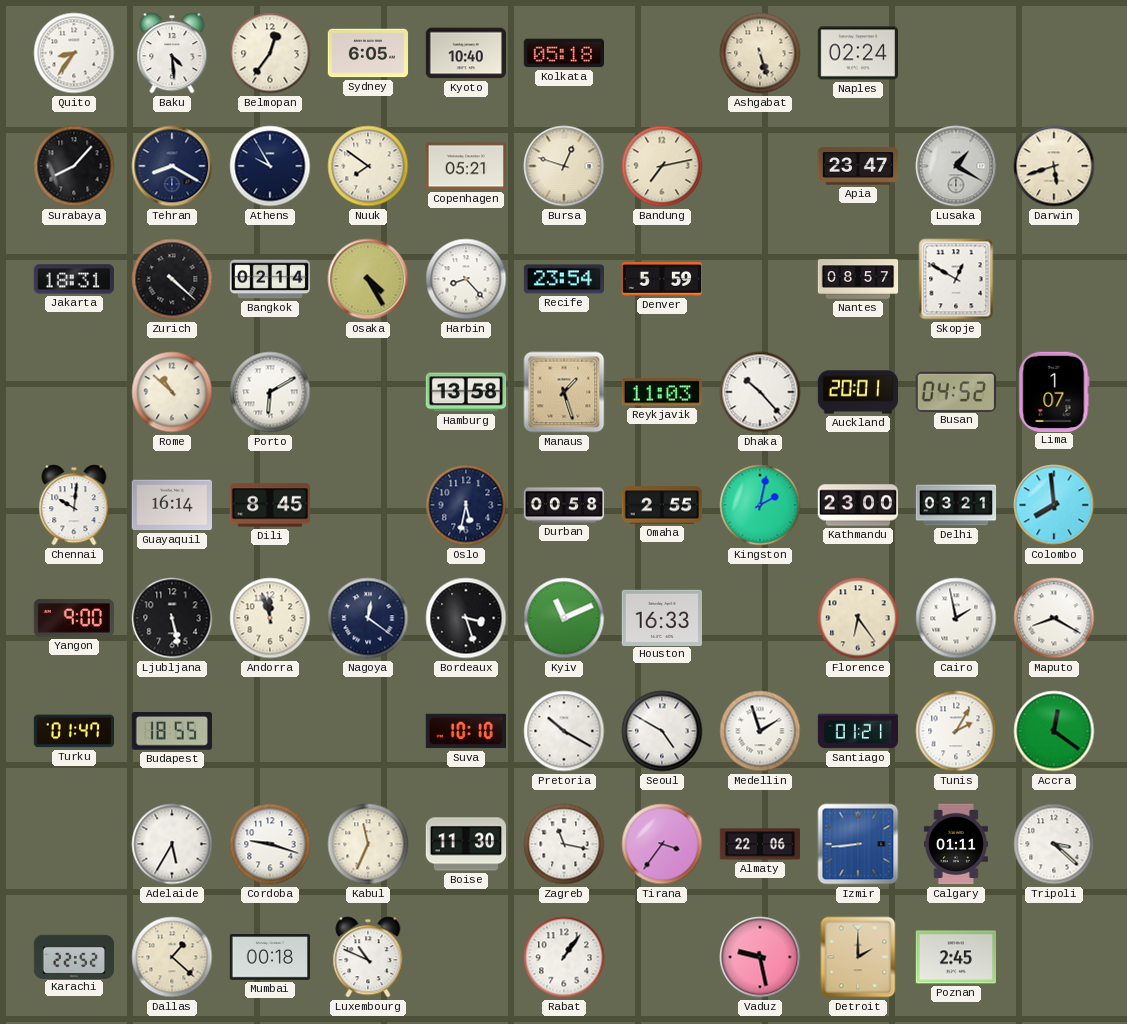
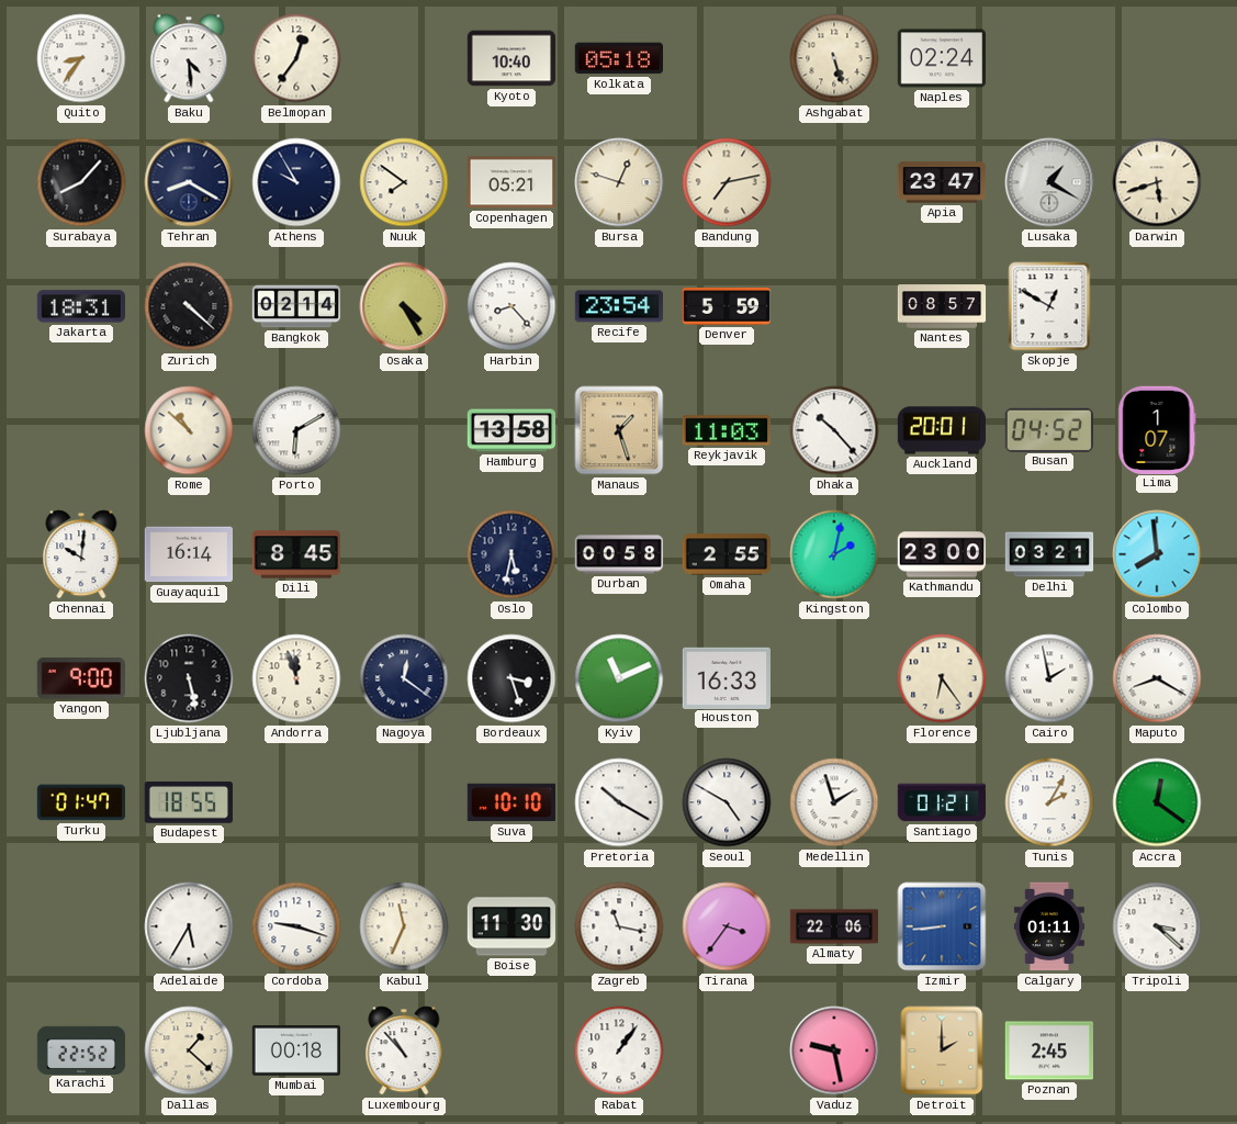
Sydney: 6:05 -> none
Luxembourg: 10:49 -> 10:53
